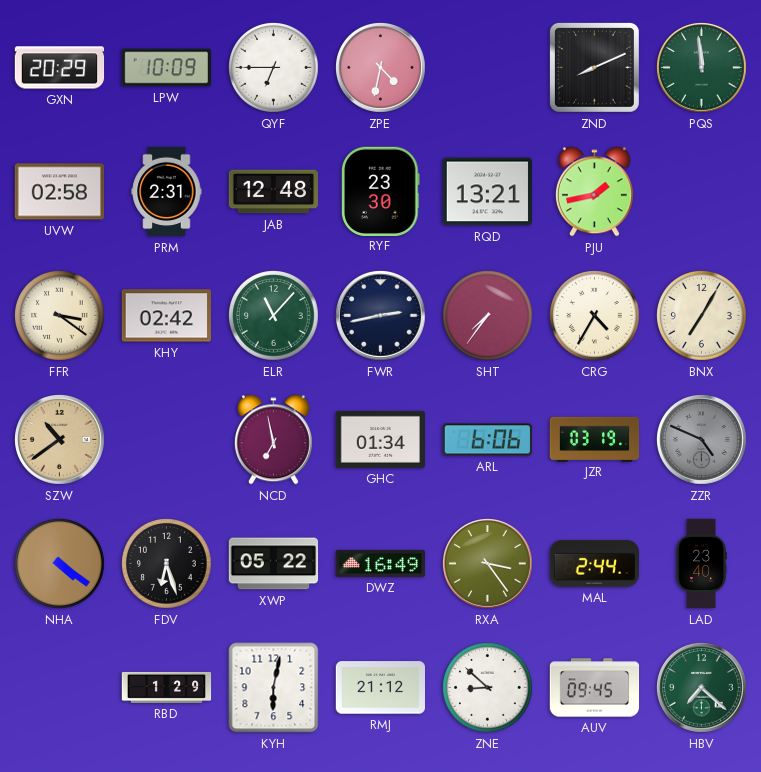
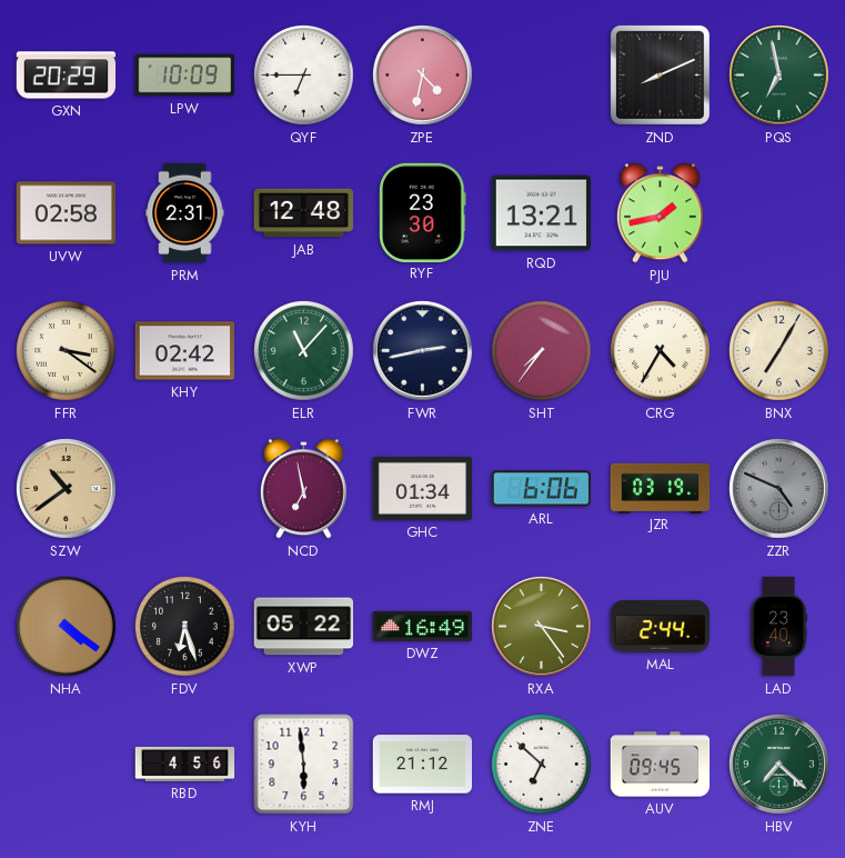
PQS: 11:59 -> 6:58
RBD: 1:29 -> 4:56
KYH: 6:02 -> 5:59
ZNE: 8:52 -> 6:52
